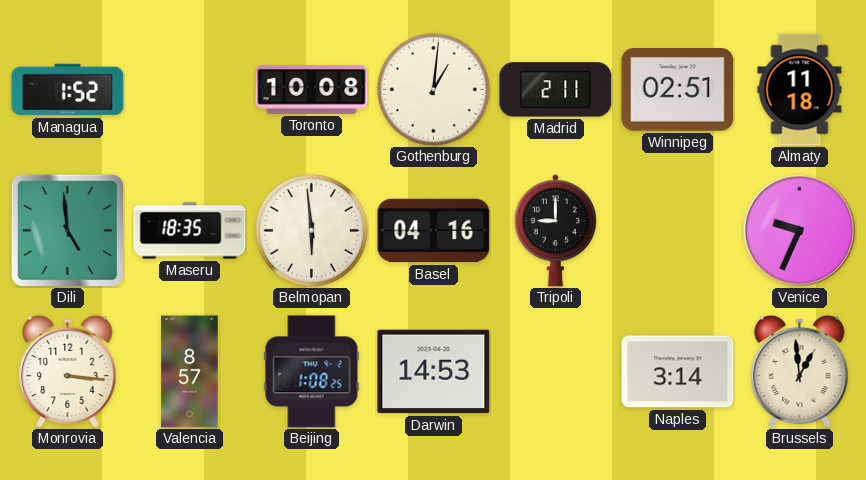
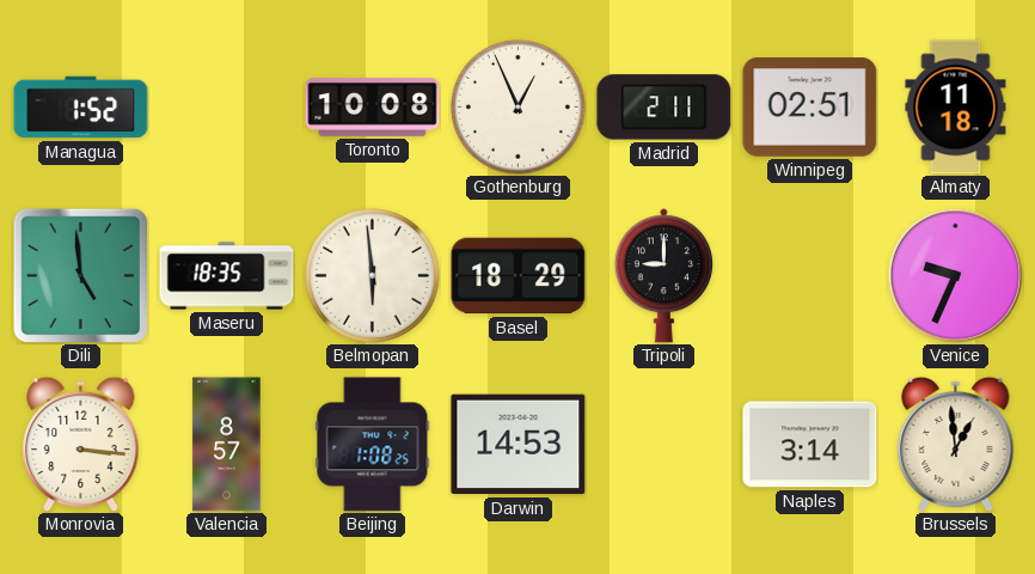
Gothenburg: 1:01 -> 12:56
Basel: 04:16 -> 18:29
